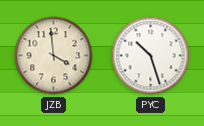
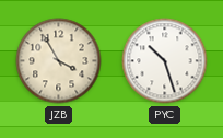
JZB: 3:59 -> 3:55
